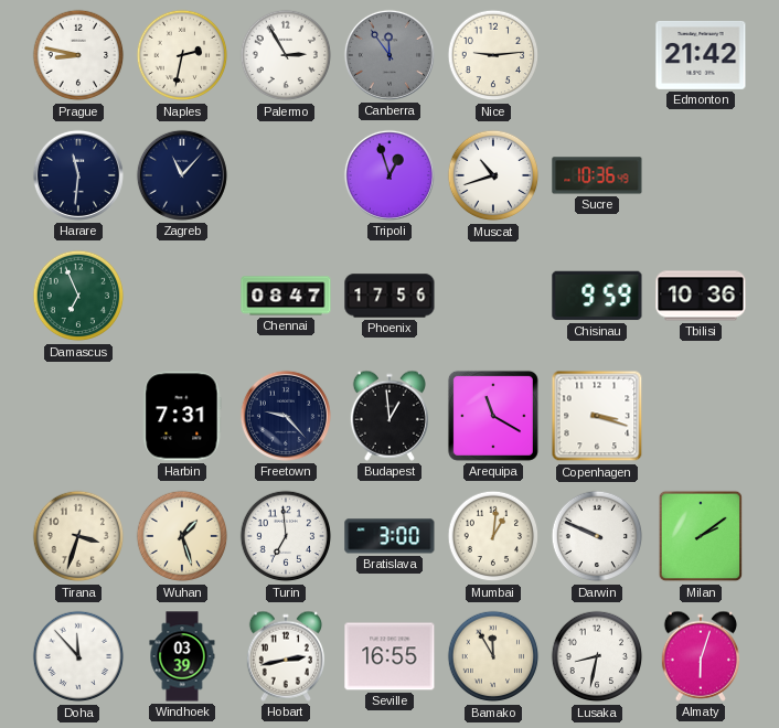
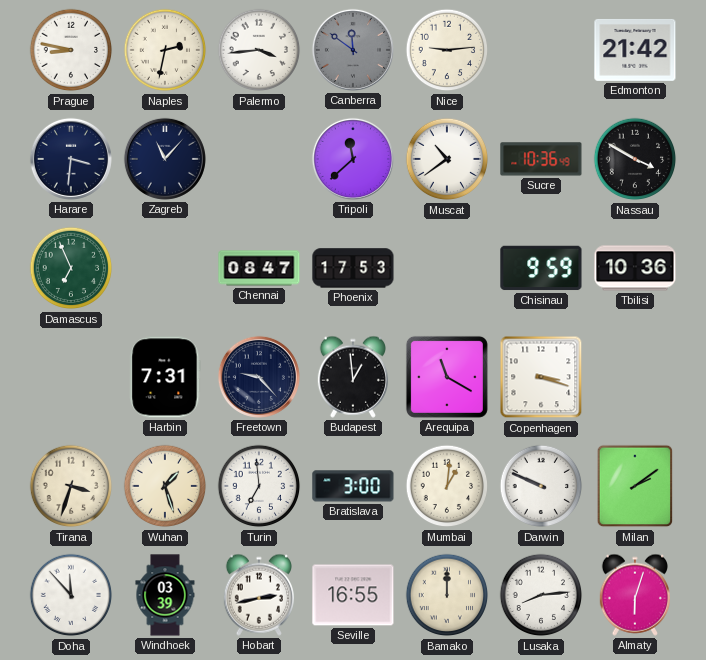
Palermo: 2:55 -> 3:44
Canberra: 11:54 -> 11:51
Harare: 11:31 -> 3:31
Tripoli: 12:57 -> 11:38
Muscat: 10:42 -> 10:39
Nassau: none -> 3:50
Phoenix: 17:56 -> 17:53
Bamako: 11:55 -> 12:00
Lusaka: 8:32 -> 8:14
